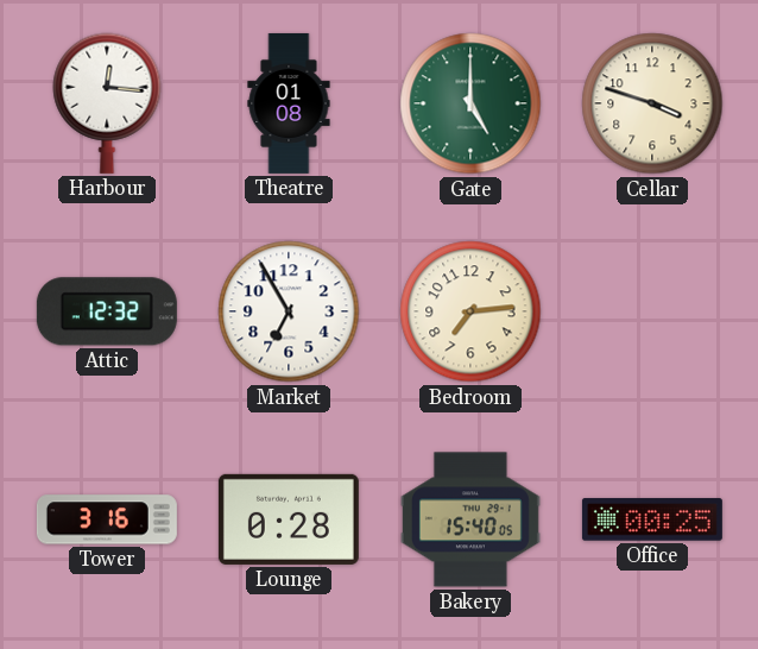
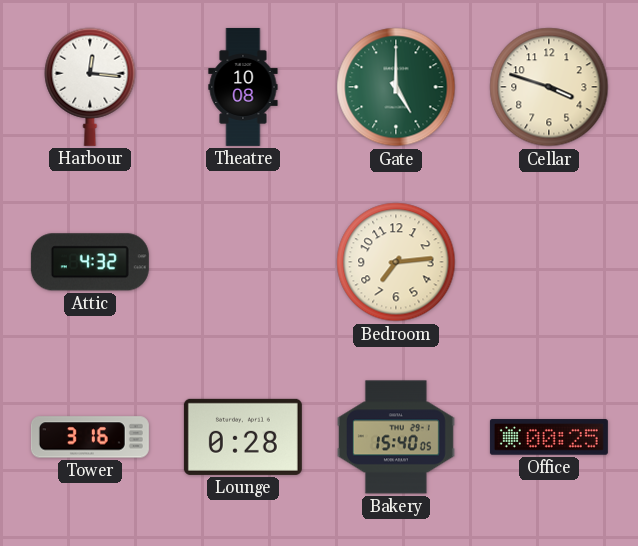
Theatre: 01:08 -> 10:08
Attic: 12:32 -> 4:32
Market: 6:55 -> none
